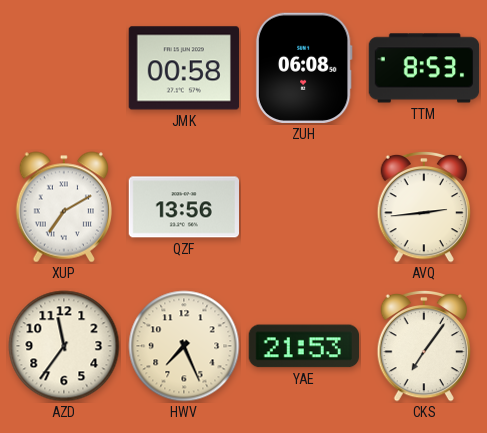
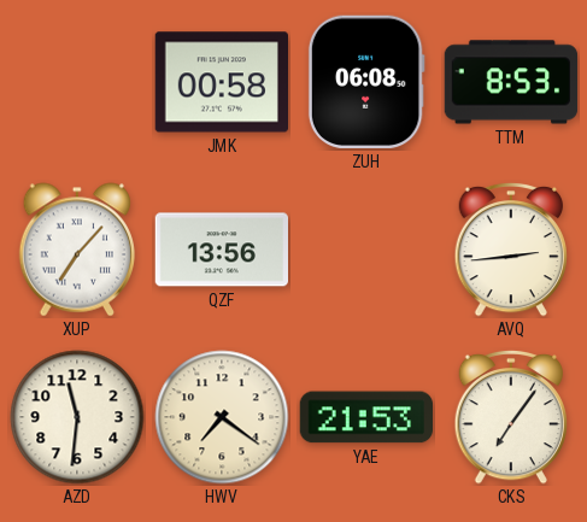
XUP: 7:10 -> 7:07
AZD: 11:36 -> 11:31
HWV: 7:26 -> 7:21
